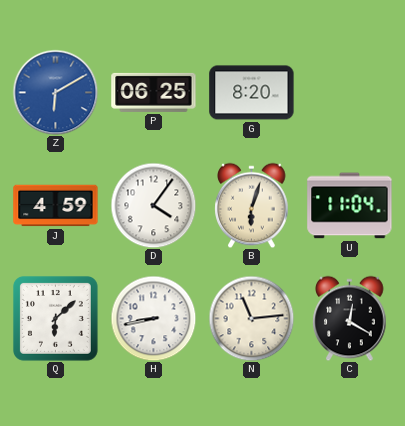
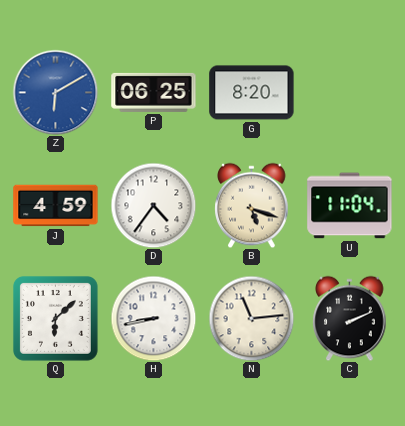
D: 4:06 -> 4:36
B: 6:03 -> 5:18
C: 12:20 -> 2:11
